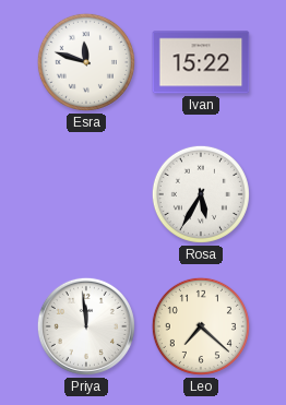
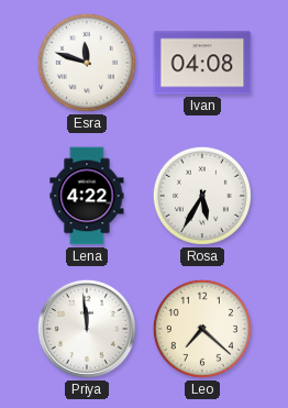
Ivan: 15:22 -> 04:08
Lena: none -> 4:22
